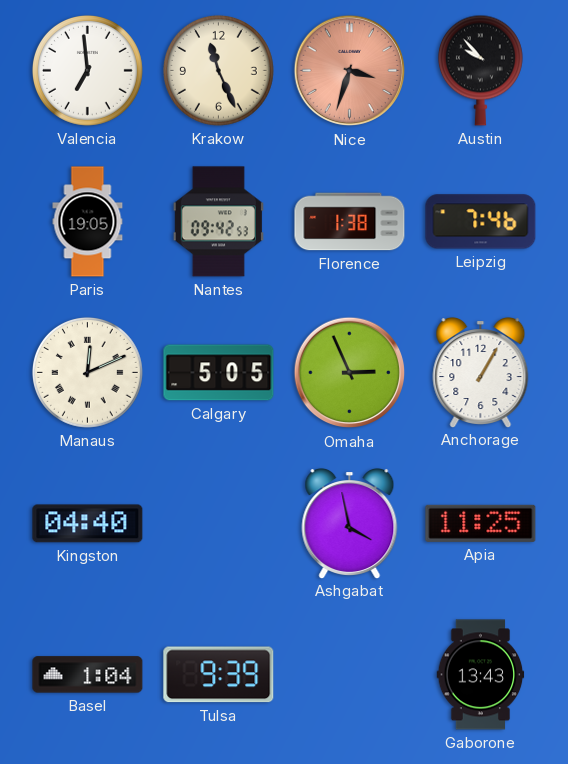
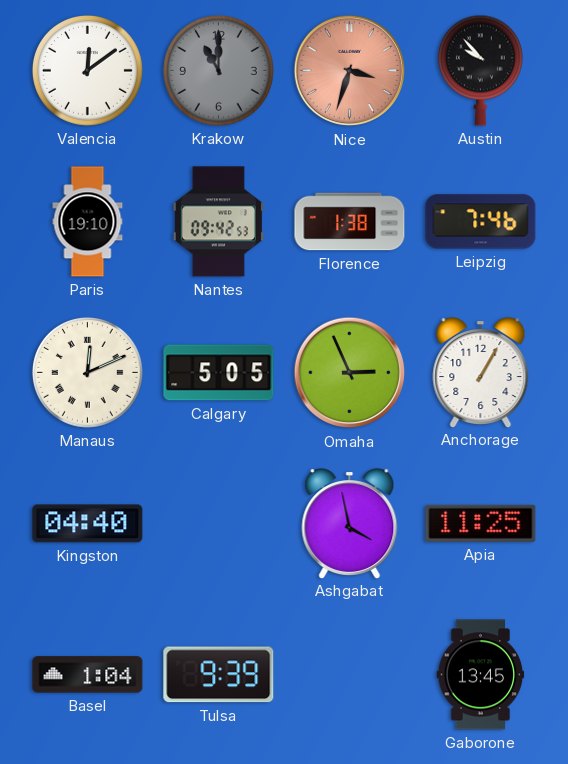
Valencia: 6:59 -> 12:09
Krakow: 11:26 -> 11:00
Krakow dial: cream -> grey
Paris: 19:05 -> 19:10
Gaborone: 13:43 -> 13:45
